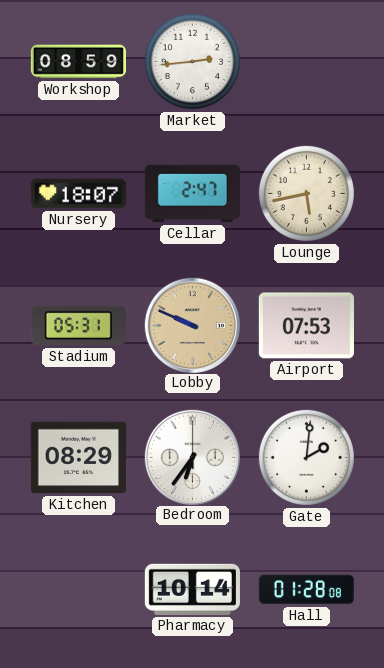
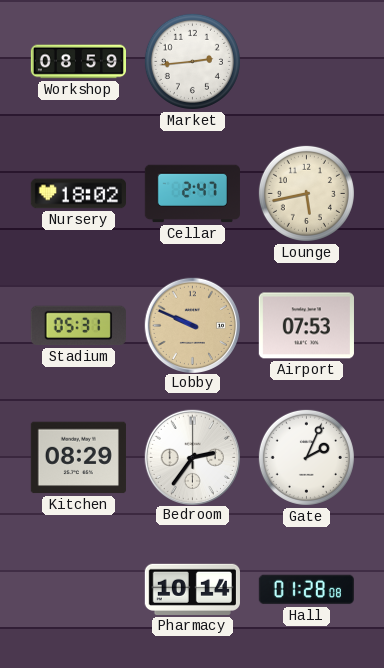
Nursery: 18:07 -> 18:02
Bedroom: 6:36 -> 2:36
Gate: 2:01 -> 2:04
